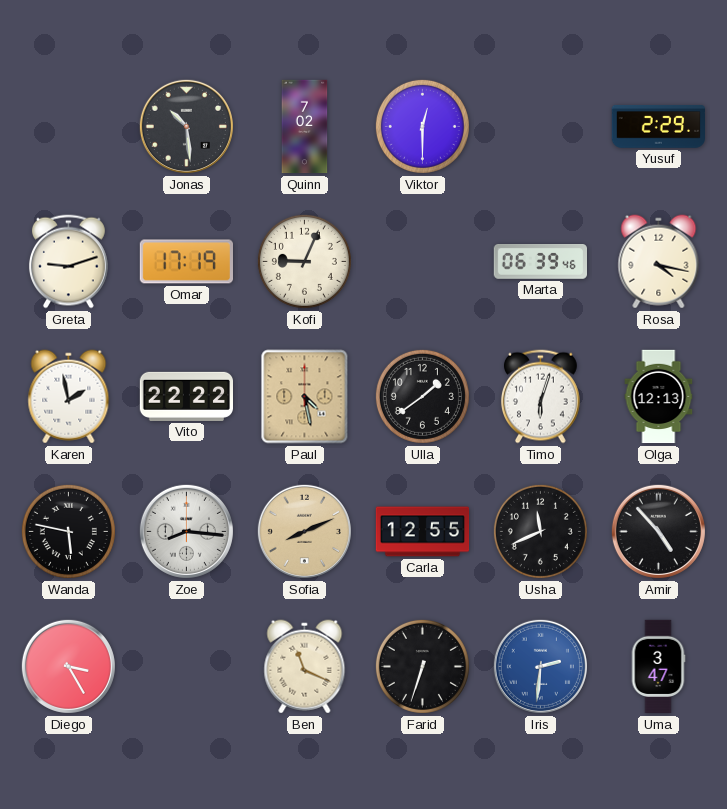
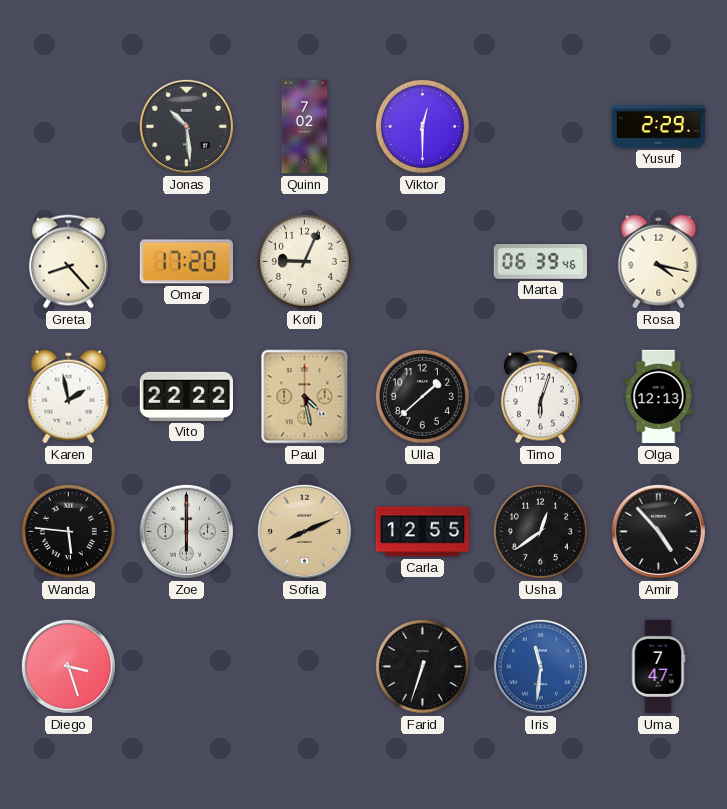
Greta: 9:12 -> 8:23
Omar: 17:19 -> 17:20
Ulla: 1:39 -> 1:38
Wanda: 5:47 -> 5:46
Zoe: 8:16 -> 6:00
Usha: 11:41 -> 12:39
Diego: 3:25 -> 3:27
Ben: 11:19 -> none
Iris: 2:31 -> 11:31
Uma: 3:47 -> 7:47
